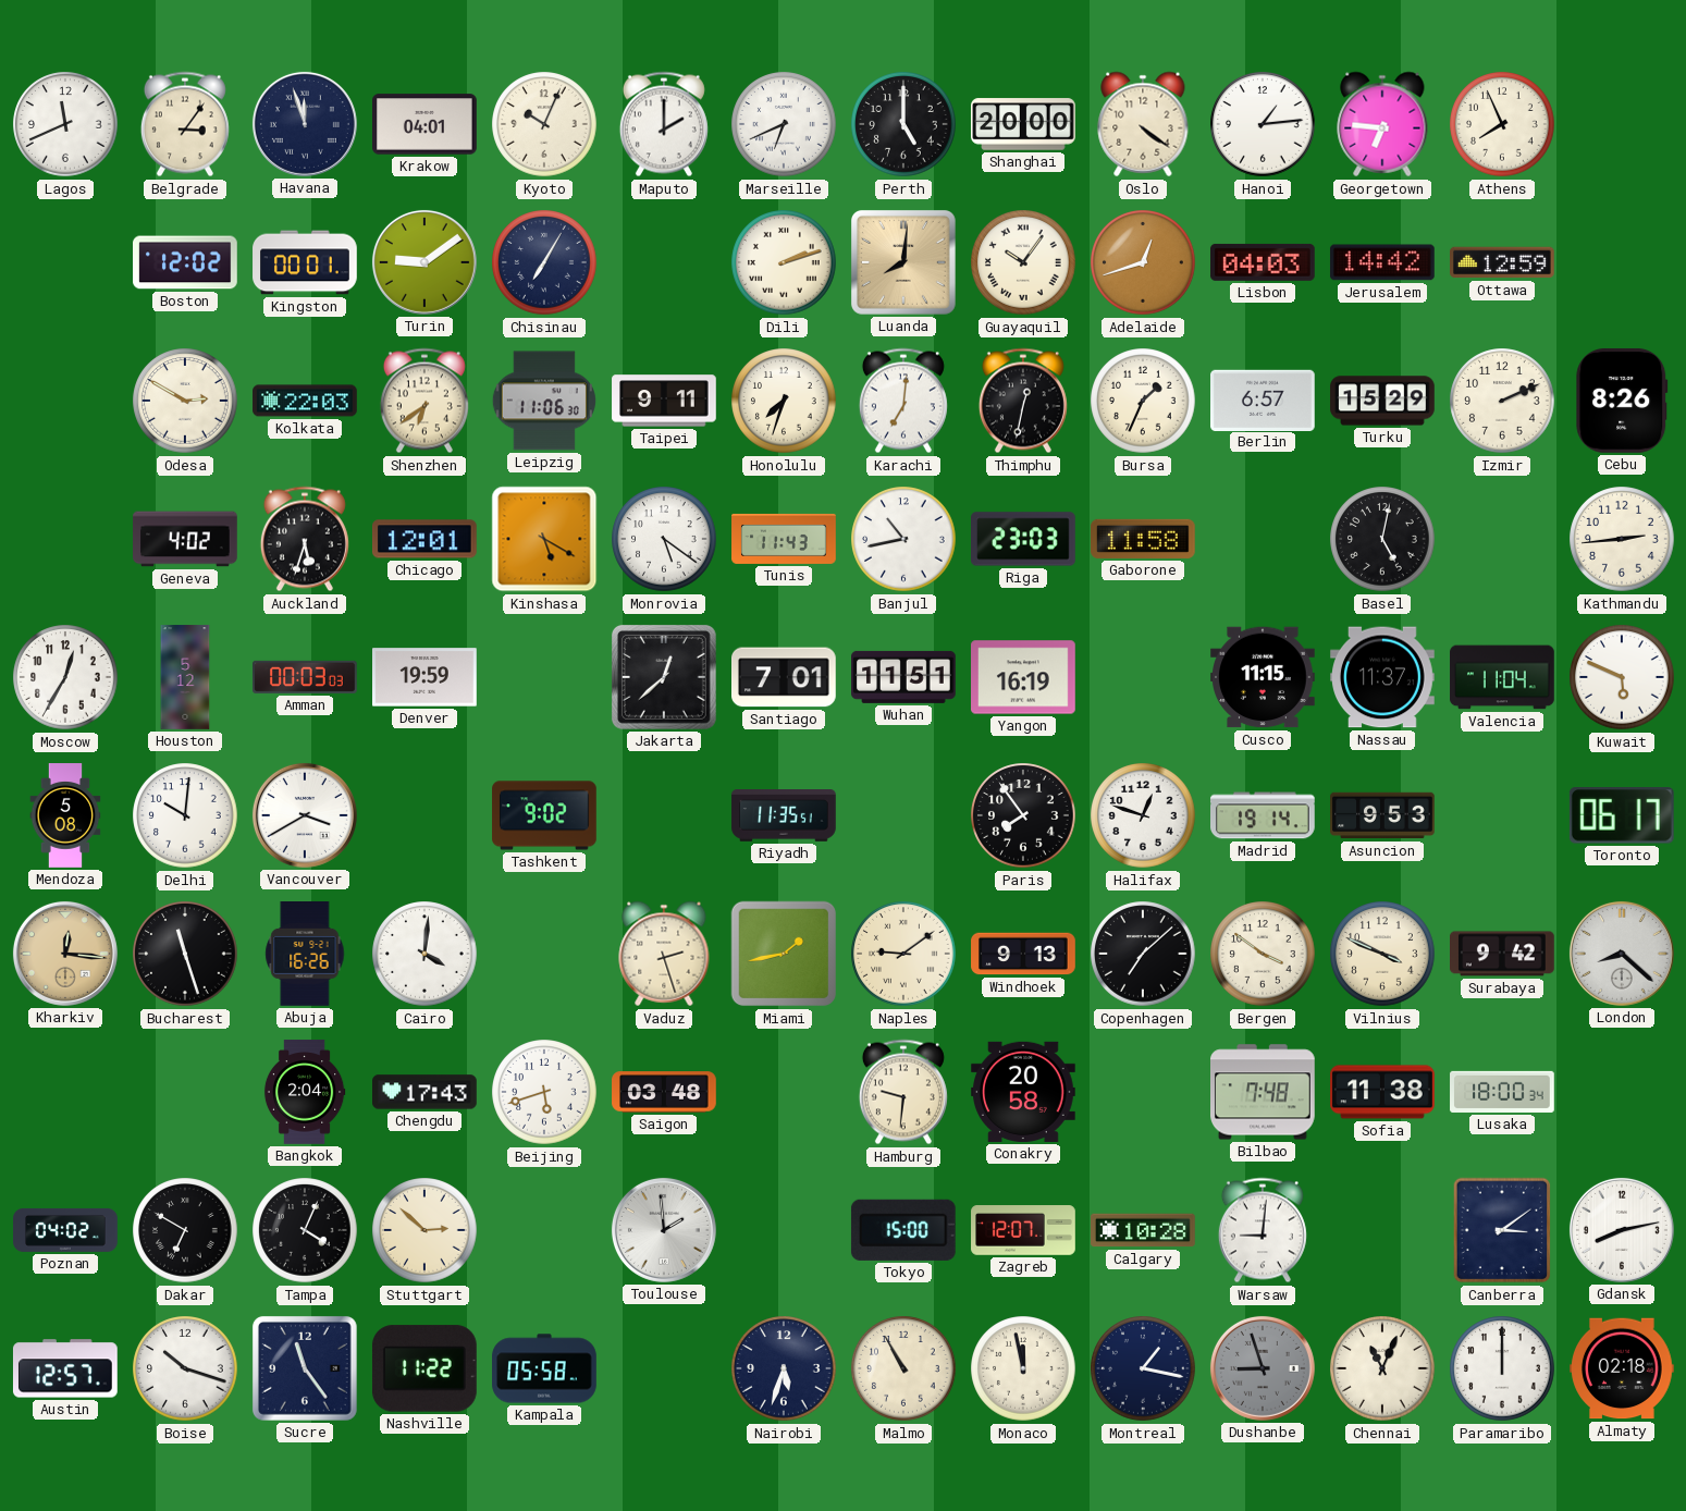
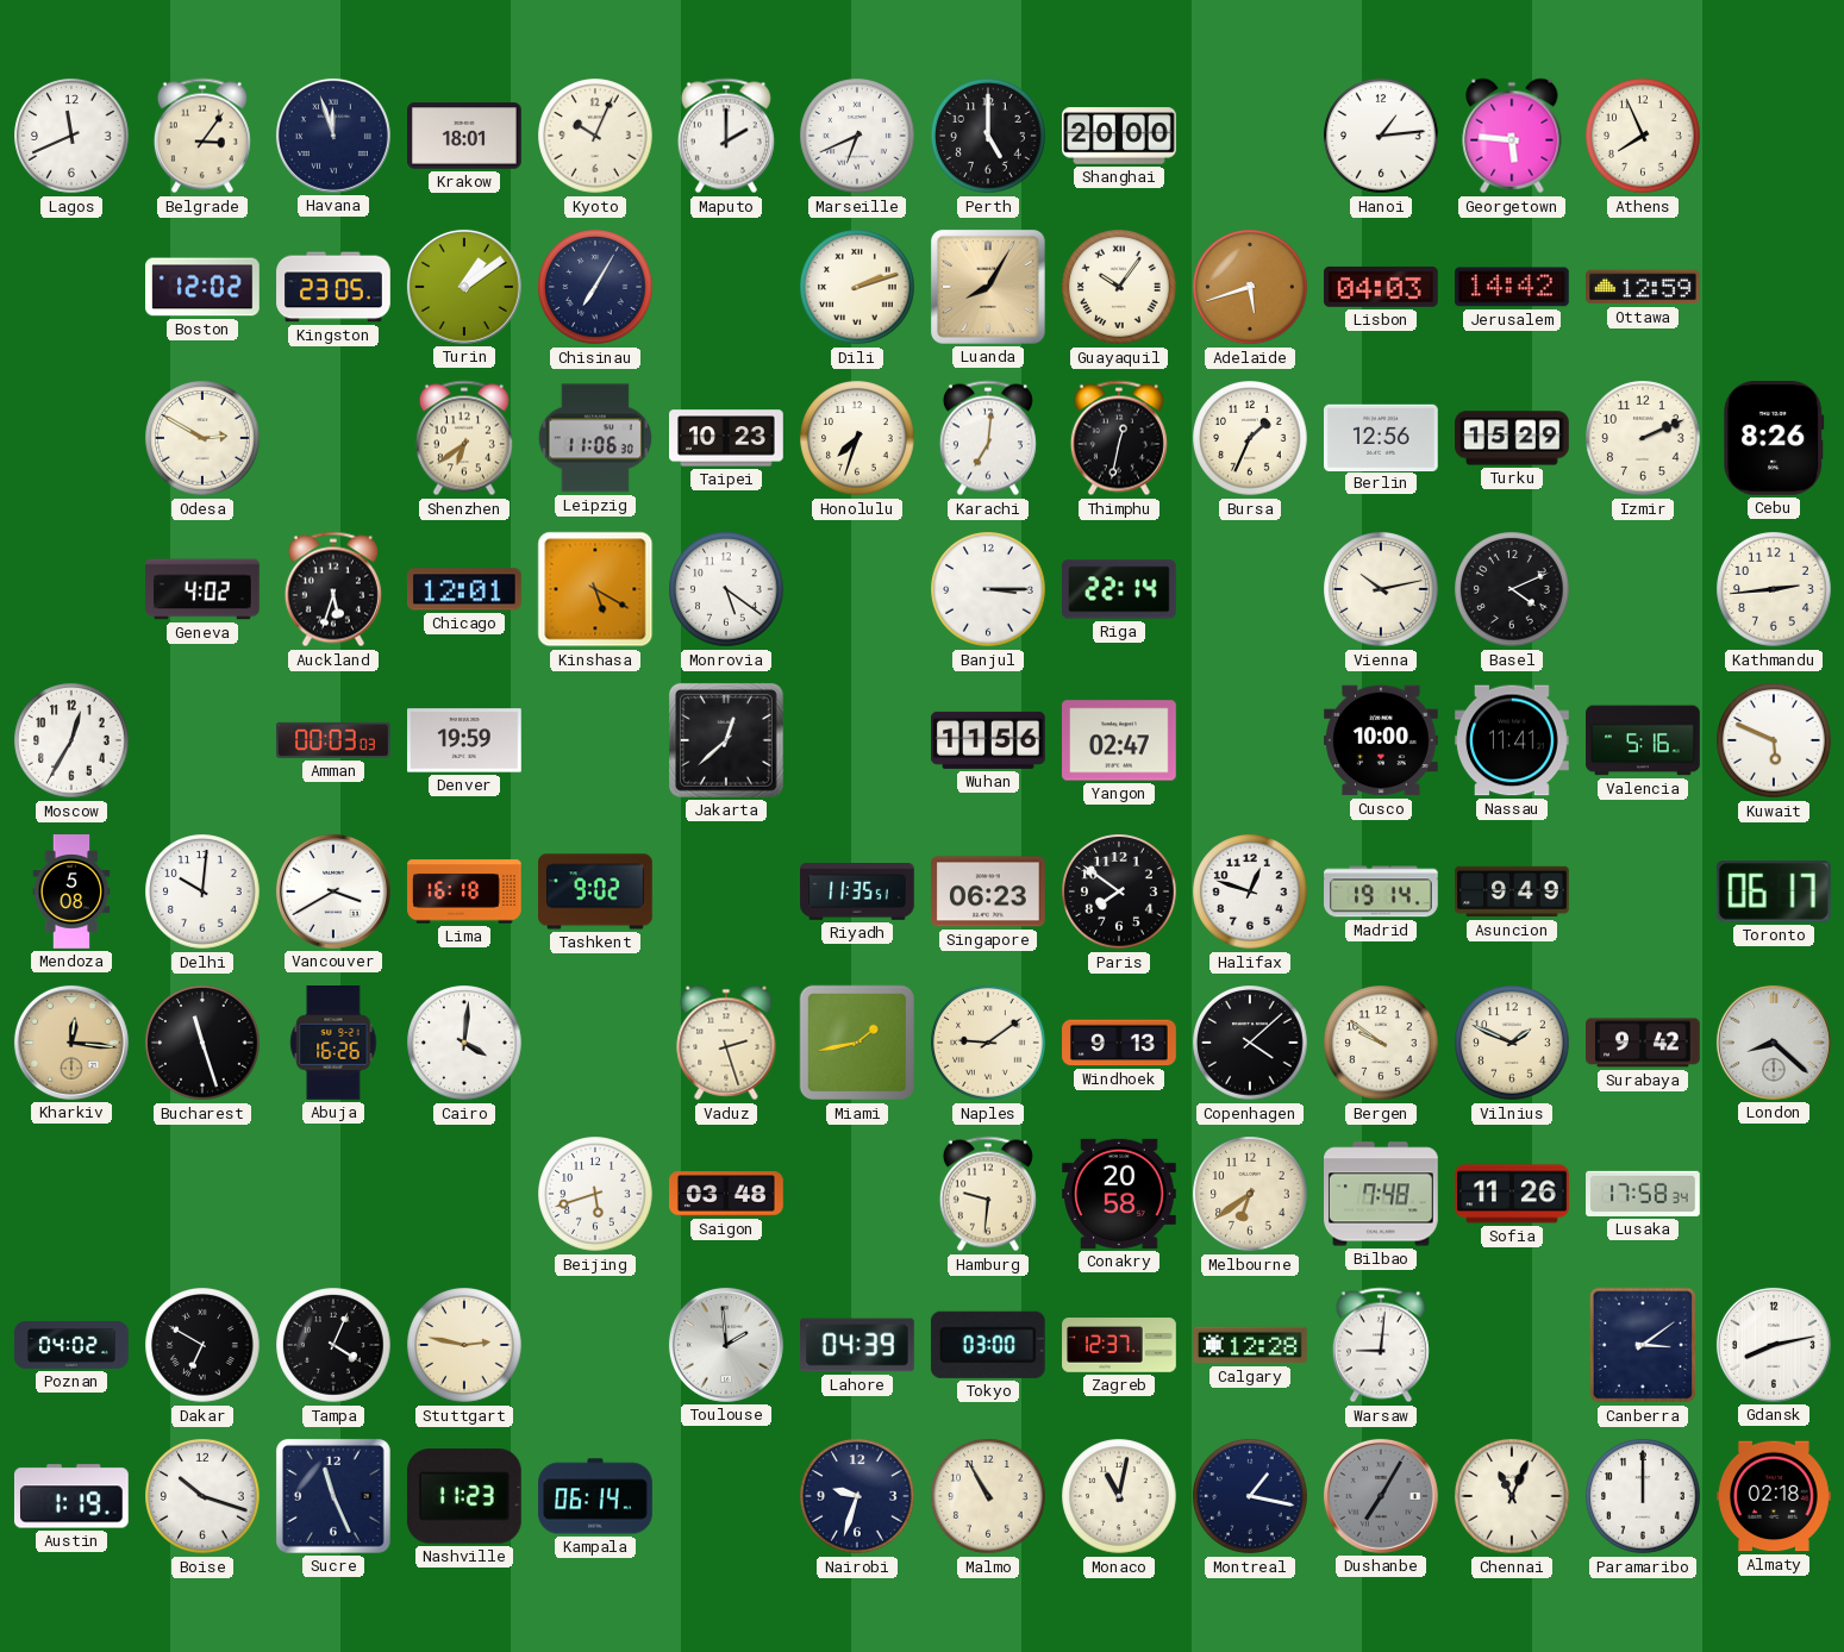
Krakow: 04:01 -> 18:01
Oslo: 4:21 -> none
Georgetown: 6:46 -> 5:46
Kingston: 00:01 -> 23:05
Turin: 9:09 -> 1:09
Luanda: 8:01 -> 8:05
Adelaide: 12:42 -> 5:42
Kolkata: 22:03 -> none
Taipei: 9:11 -> 10:23
Berlin: 6:57 -> 12:56
Tunis: 11:43 -> none
Banjul: 10:43 -> 3:15
Riga: 23:03 -> 22:14
Gaborone: 11:58 -> none
Vienna: none -> 10:13
Basel: 5:02 -> 4:11
Houston: 5:12 -> none
Santiago: 7:01 -> none
Wuhan: 11:51 -> 11:56
Yangon: 16:19 -> 02:47
Cusco: 11:15 -> 10:00
Nassau: 11:37 -> 11:41
Valencia: 11:04 -> 5:16
Lima: none -> 16:18
Singapore: none -> 06:23
Paris: 7:54 -> 7:51
Asuncion: 9:53 -> 9:49
Copenhagen: 7:08 -> 4:08
Bergen: 3:51 -> 9:51
Vilnius: 3:49 -> 1:49
Bangkok: 2:04 -> none
Chengdu: 17:43 -> none
Melbourne: none -> 6:39
Sofia: 11:38 -> 11:26
Lusaka: 18:00 -> 17:58
Stuttgart: 2:52 -> 2:47
Lahore: none -> 04:39
Tokyo: 15:00 -> 03:00
Zagreb: 12:07 -> 12:37
Calgary: 10:28 -> 12:28
Austin: 12:57 -> 1:19
Sucre: 11:24 -> 11:26
Nashville: 11:22 -> 11:23
Kampala: 05:58 -> 06:14
Nairobi: 5:33 -> 9:33
Monaco: 11:58 -> 11:02
Dushanbe: 8:57 -> 7:05
